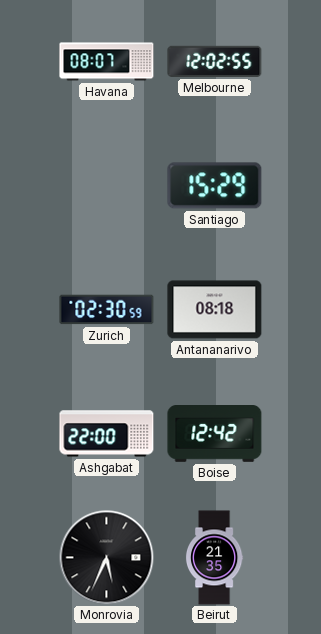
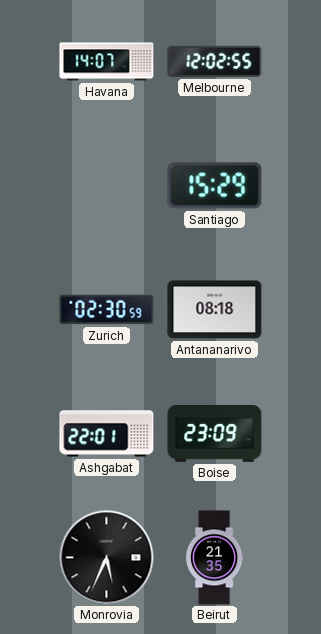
Havana: 08:07 -> 14:07
Ashgabat: 22:00 -> 22:01
Boise: 12:42 -> 23:09
